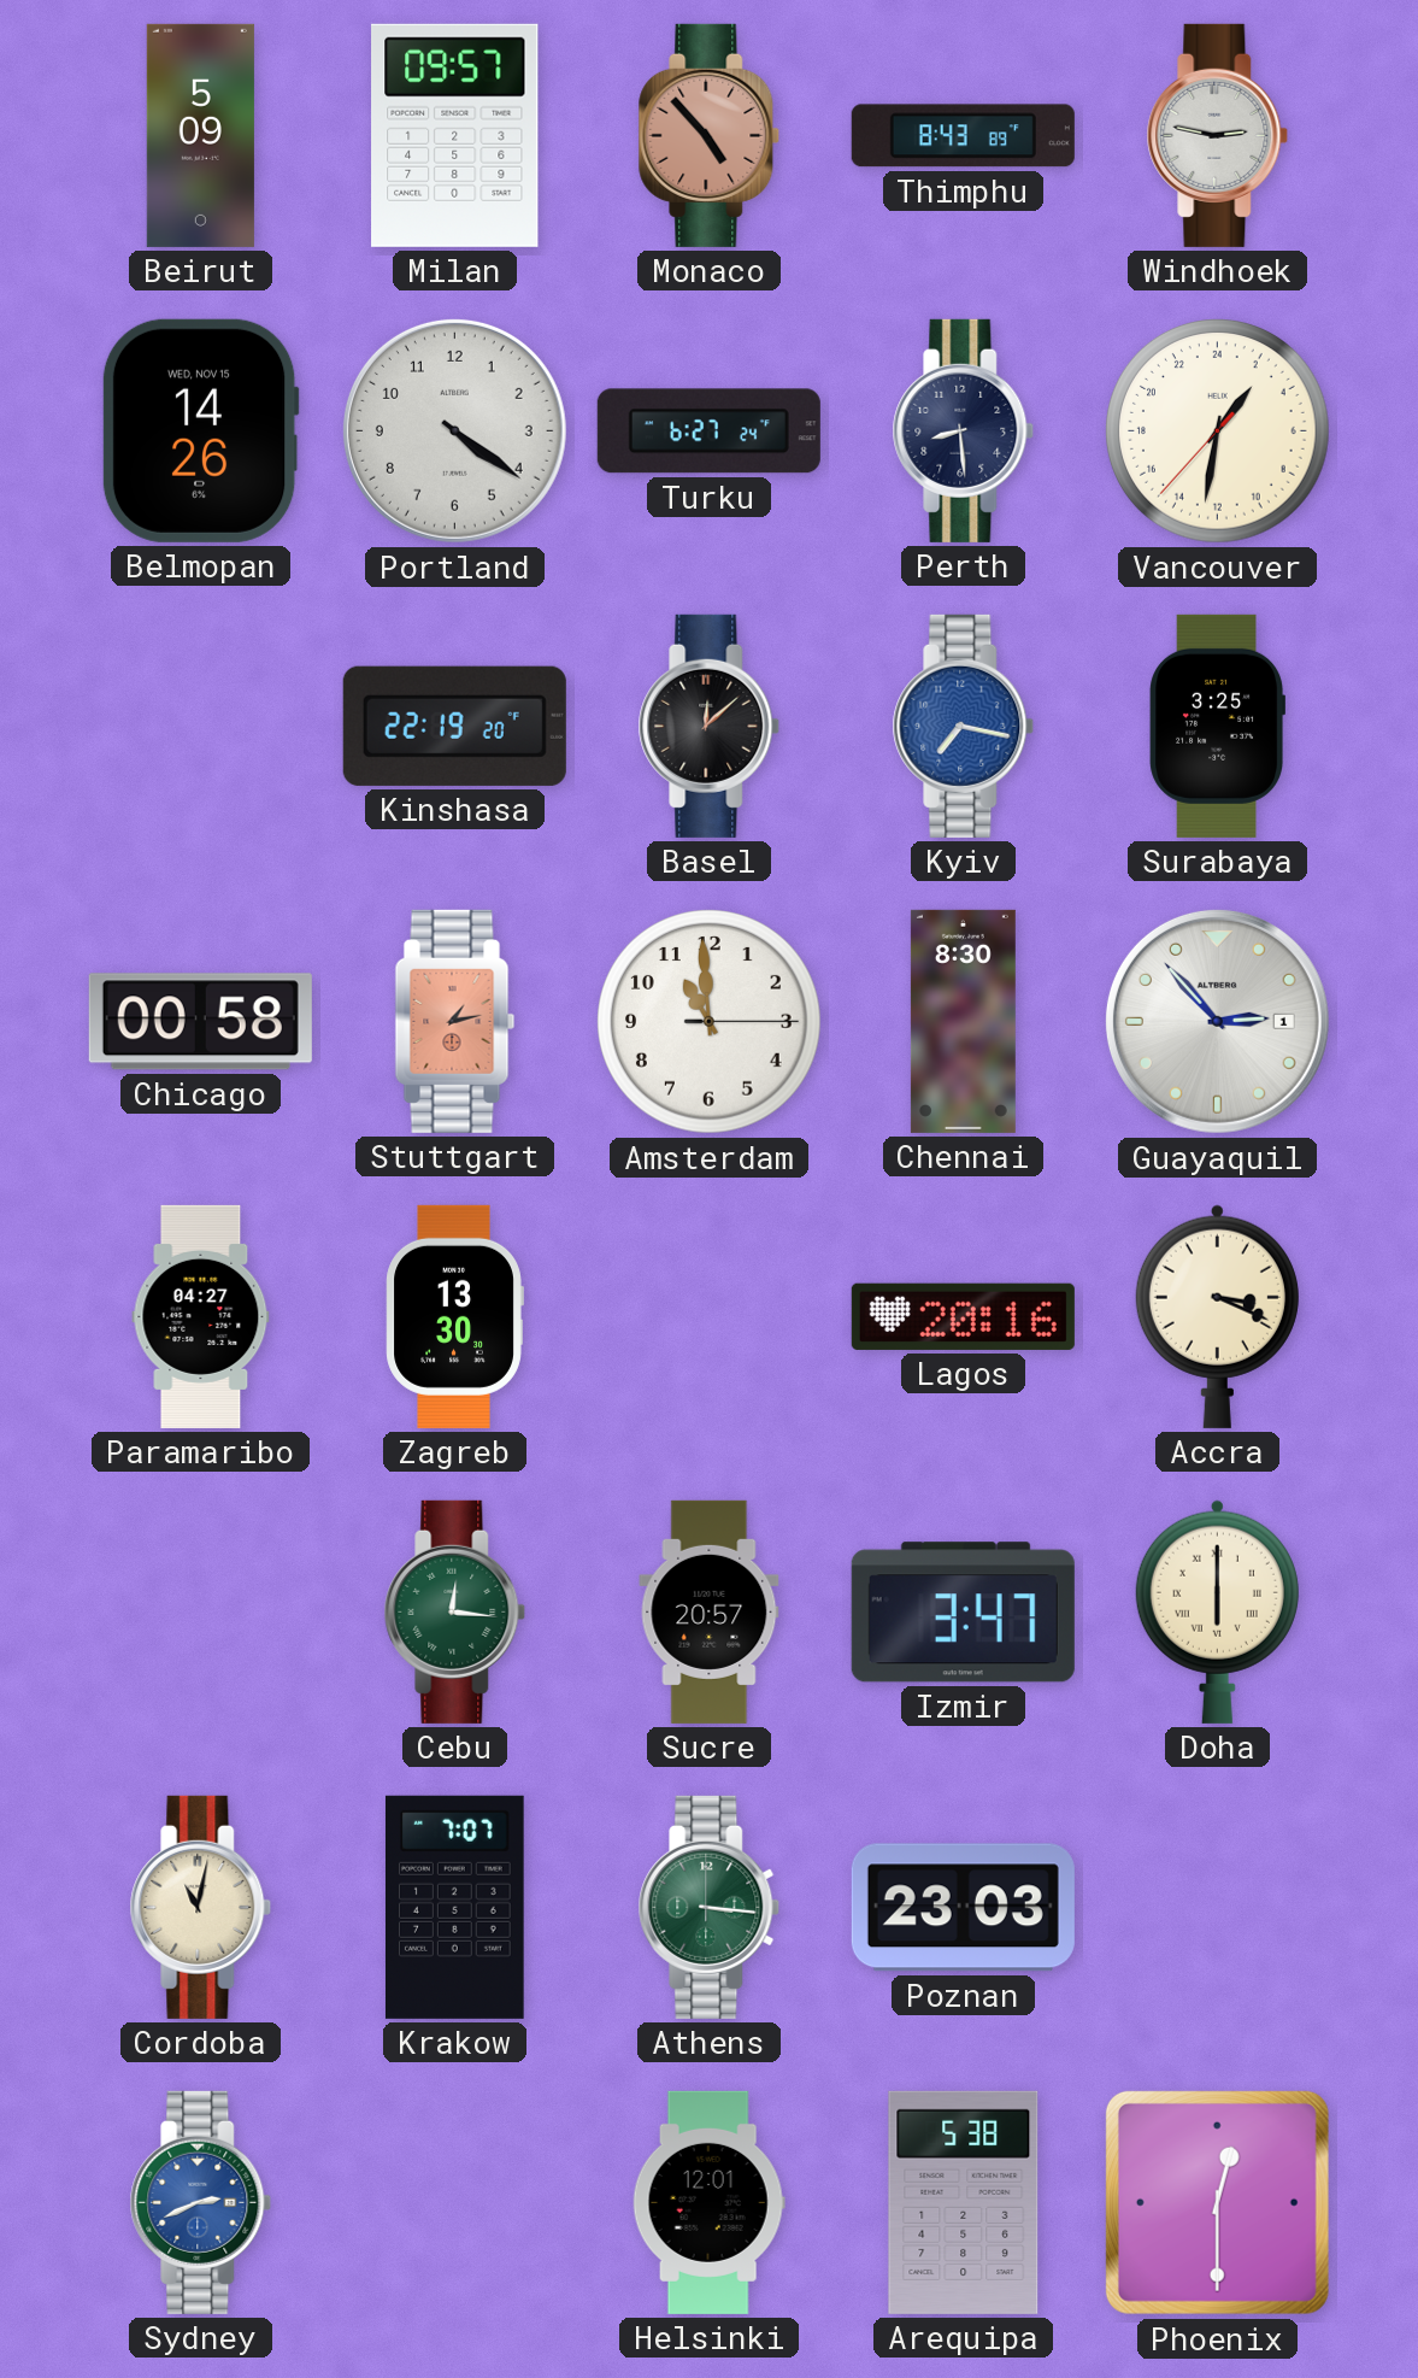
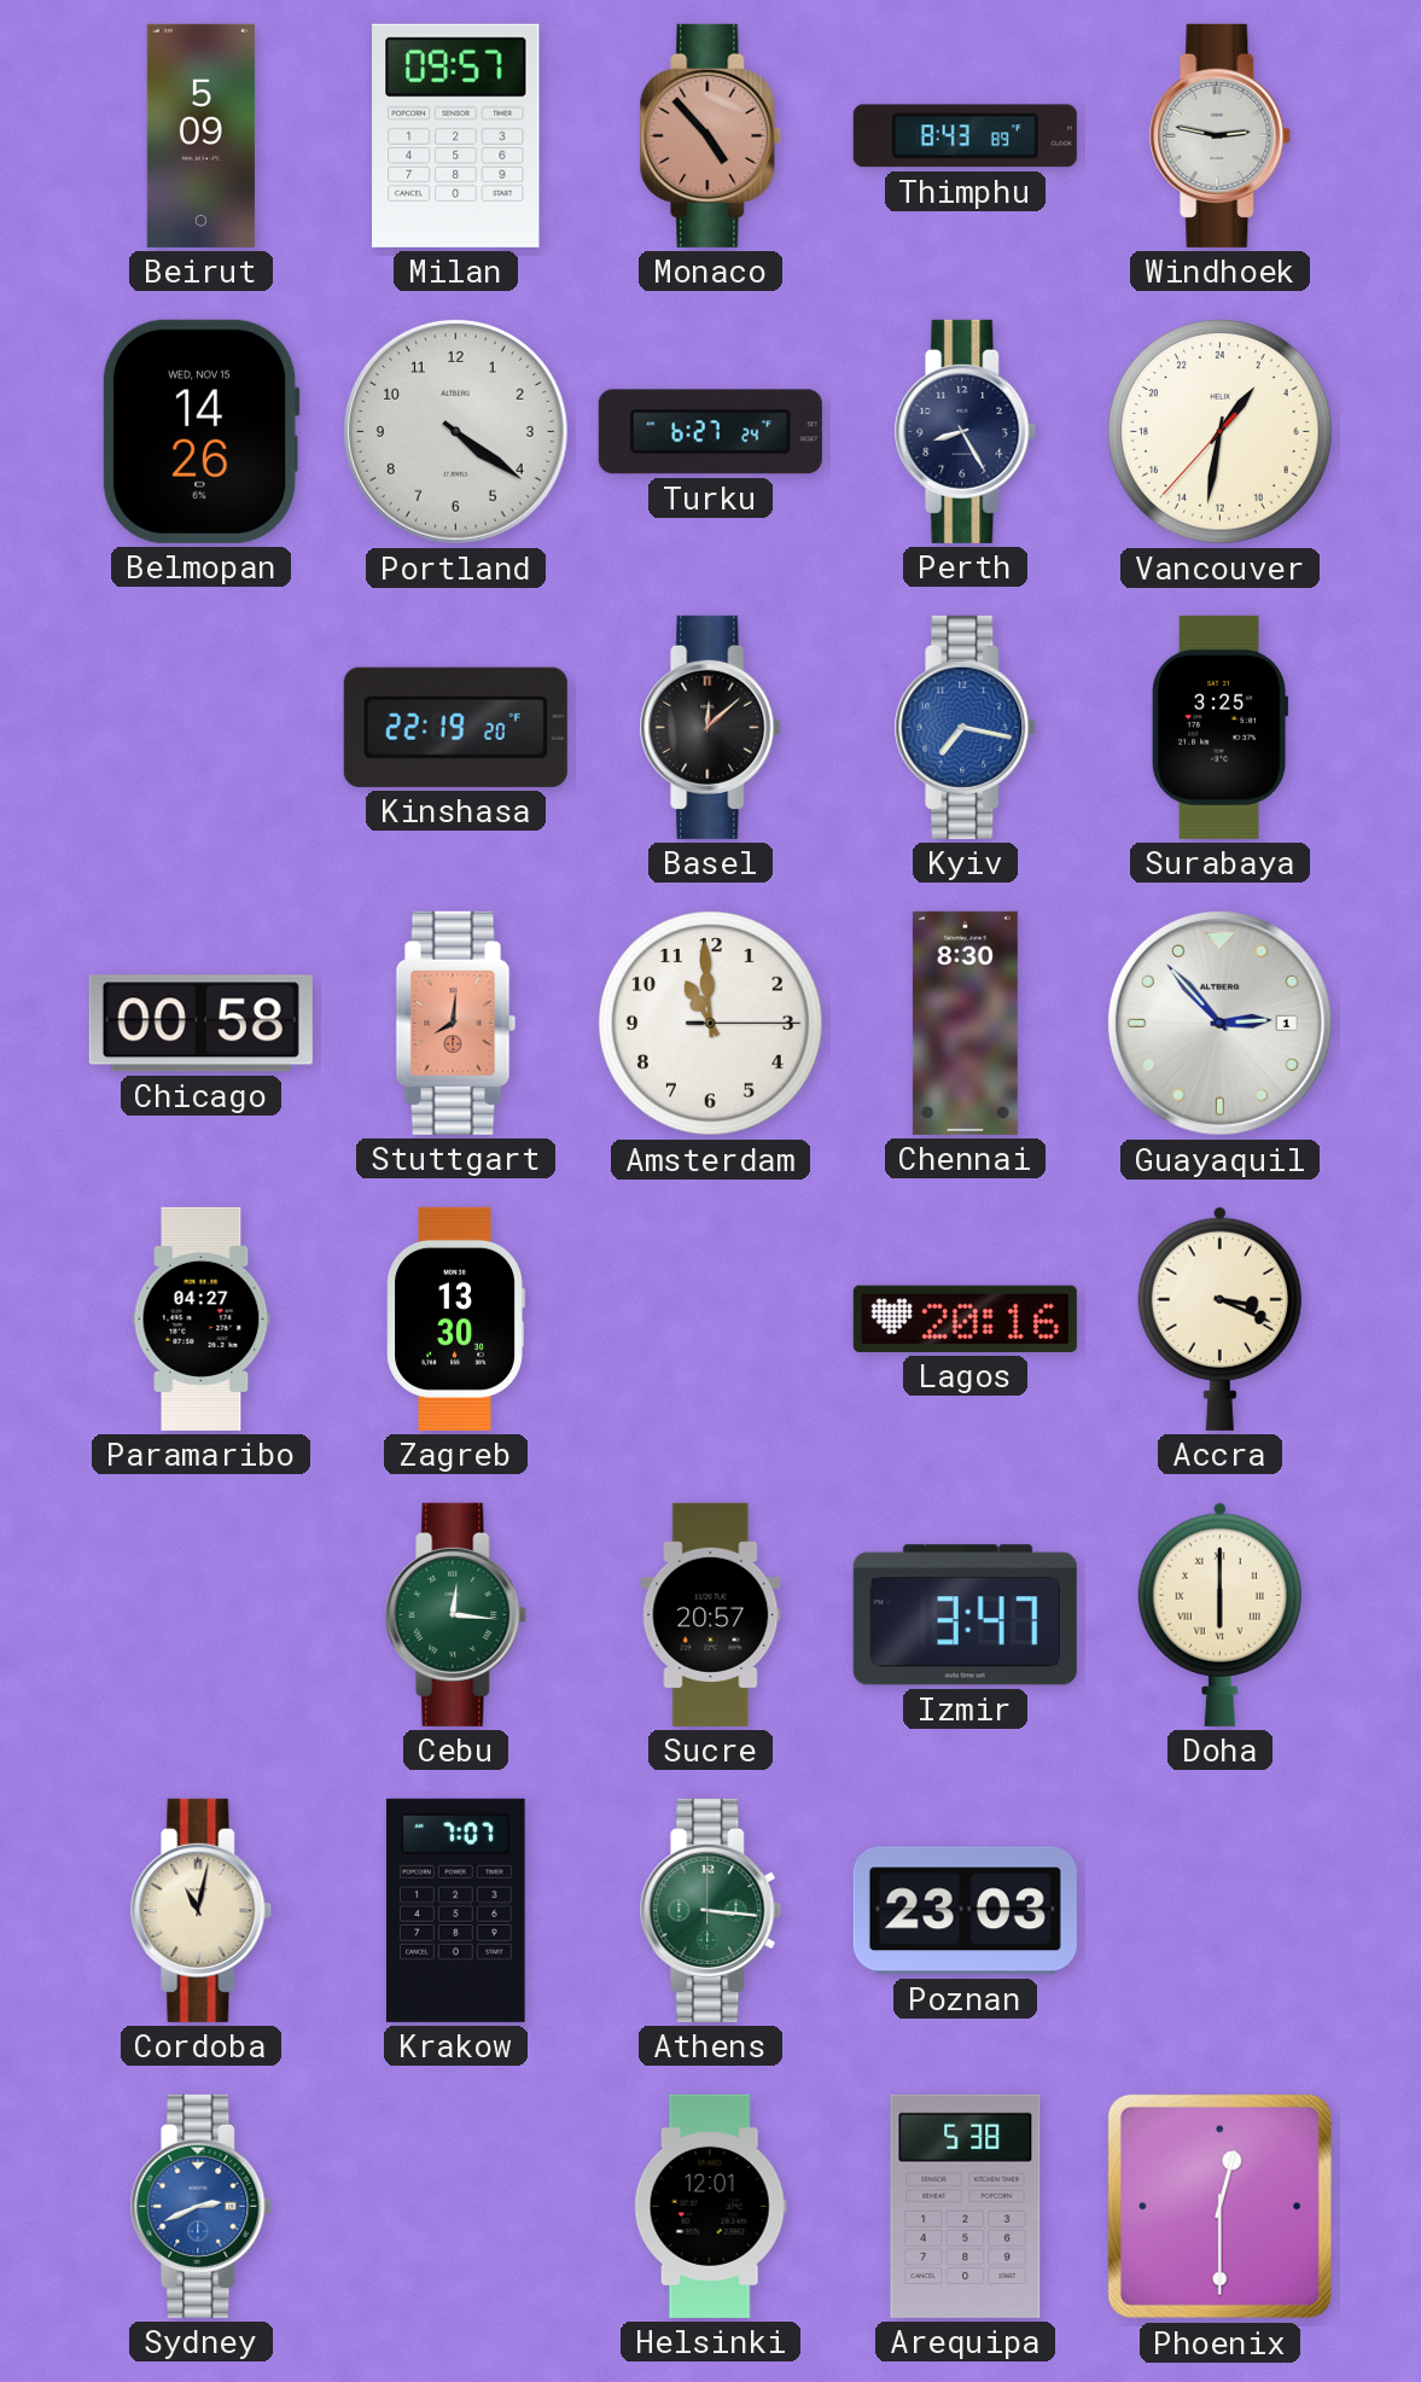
Perth: 8:29 -> 8:25
Stuttgart: 1:13 -> 8:01
